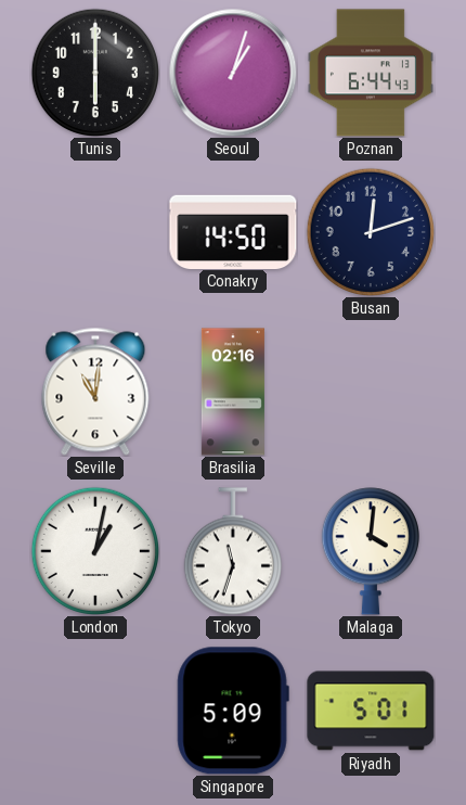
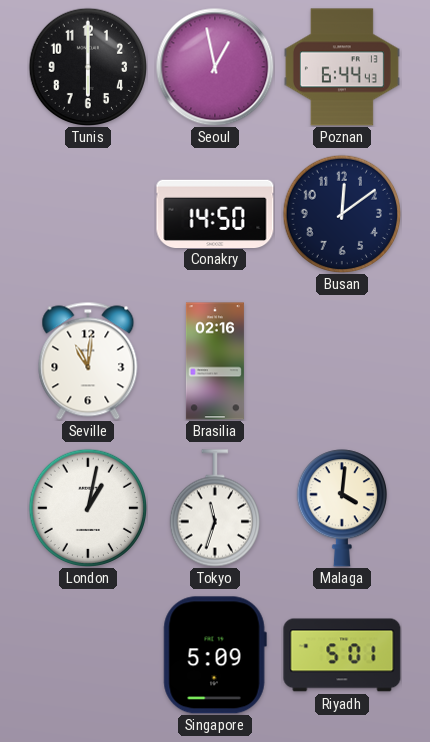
Seoul: 1:03 -> 12:58
Busan: 12:12 -> 12:09
